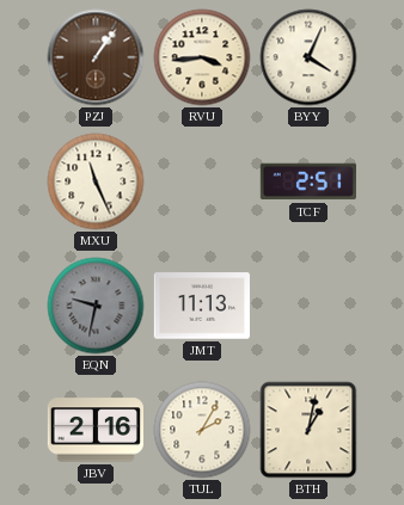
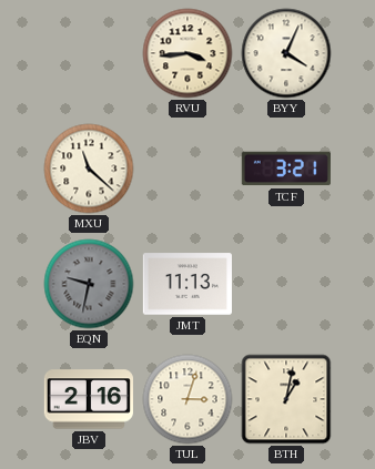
PZJ: 1:06 -> none
MXU: 11:26 -> 11:22
TCF: 2:51 -> 3:21
TUL: 2:05 -> 3:03
